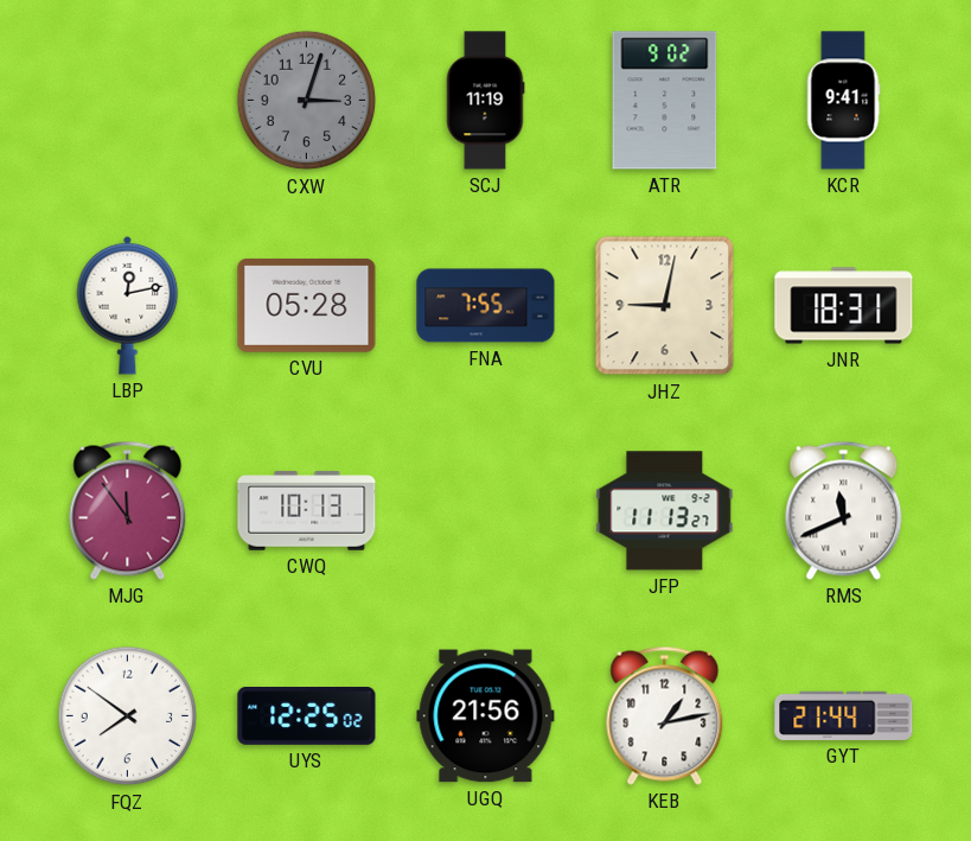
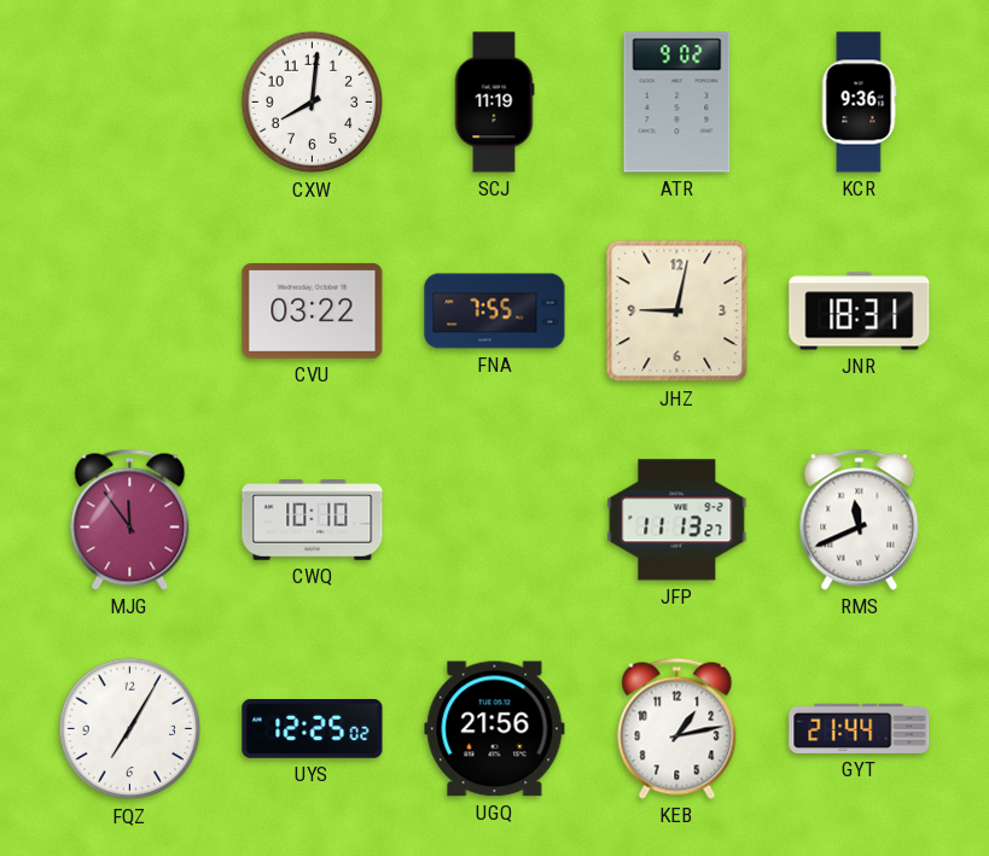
CXW: 3:03 -> 8:01
CXW dial: grey -> white
KCR: 9:41 -> 9:36
LBP: 12:13 -> none
CVU: 05:28 -> 03:22
CWQ: 10:13 -> 10:10
FQZ: 7:51 -> 7:05
